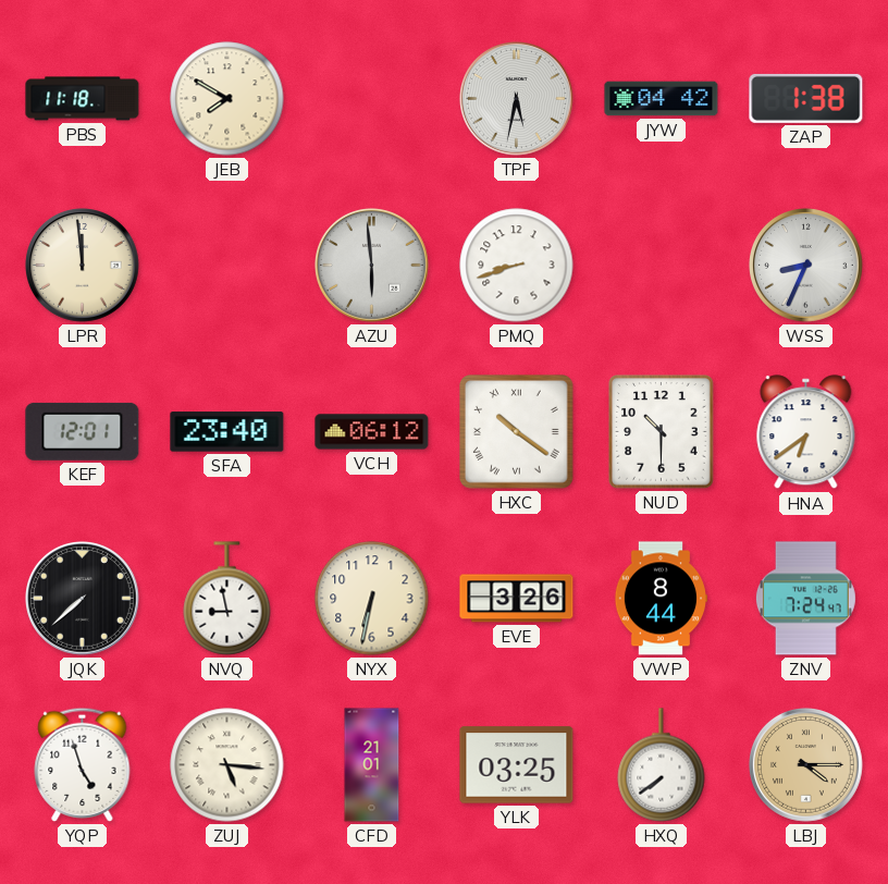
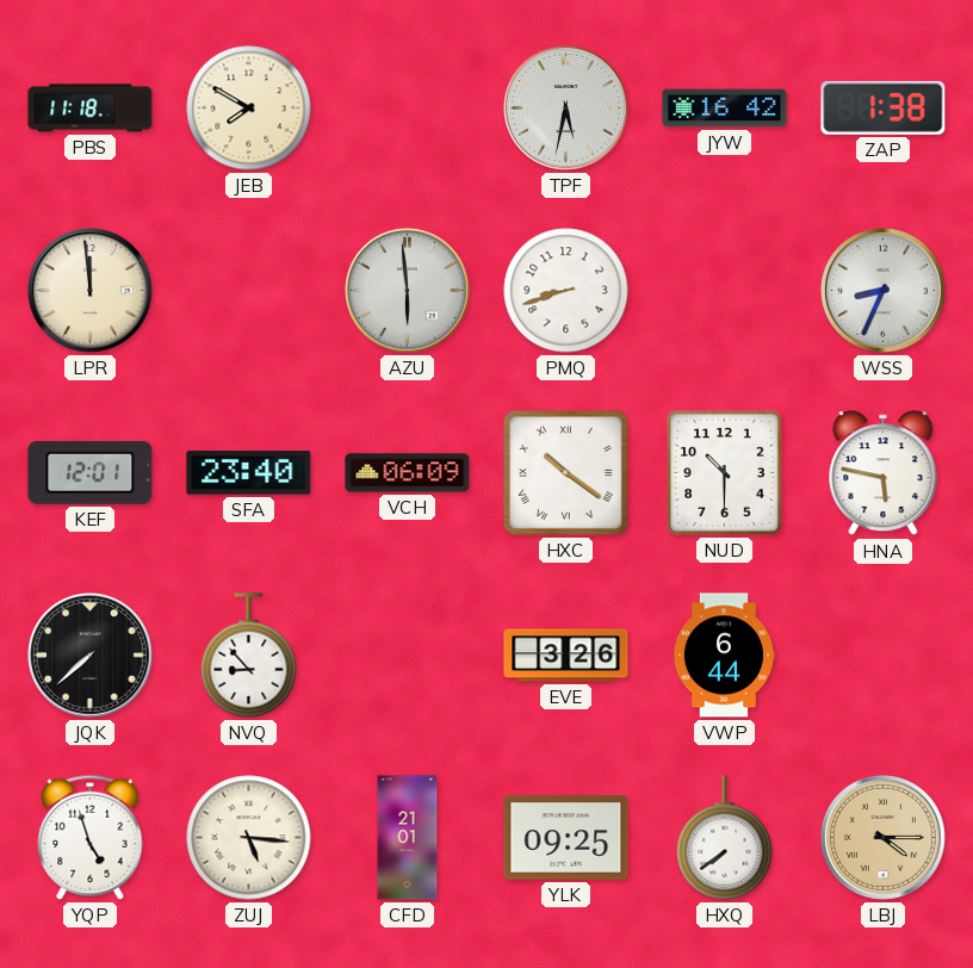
JYW: 04:42 -> 16:42
VCH: 06:12 -> 06:09
HNA: 6:39 -> 5:47
NVQ: 8:58 -> 8:53
NYX: 6:32 -> none
VWP: 8:44 -> 6:44
ZNV: 7:24 -> none
YLK: 03:25 -> 09:25
